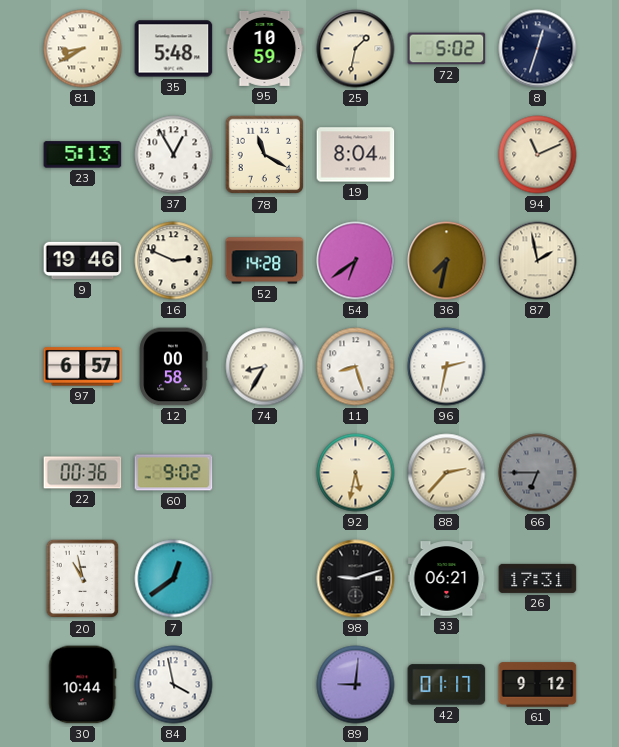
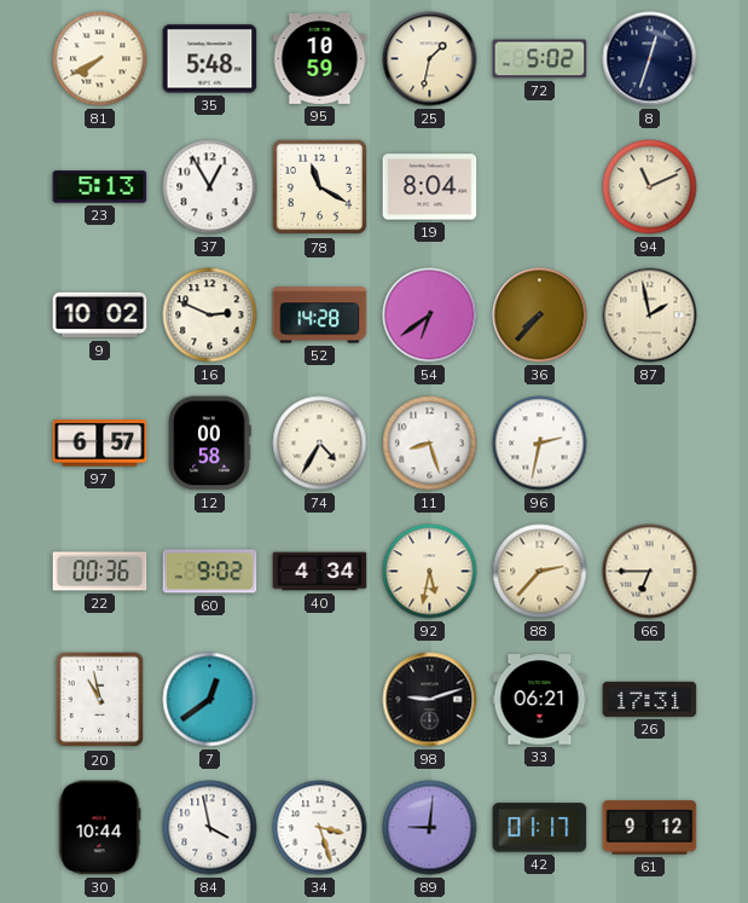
81: 8:40 -> 7:40
9: 19:46 -> 10:02
36: 7:32 -> 7:37
74: 8:35 -> 4:35
40: none -> 4:34
66 dial: grey -> cream
34: none -> 3:27
